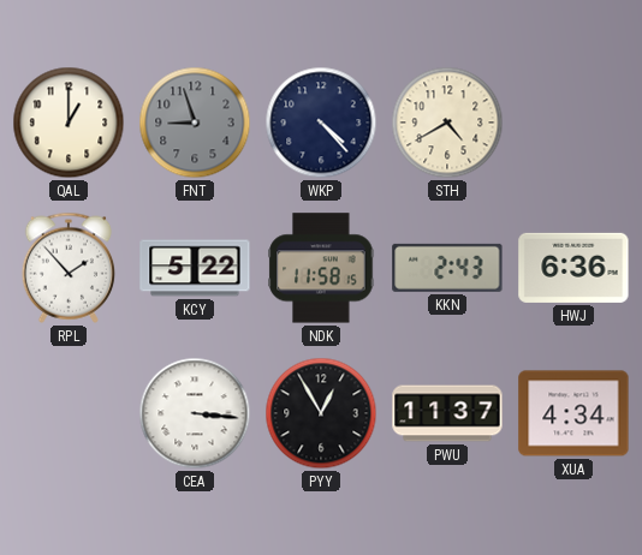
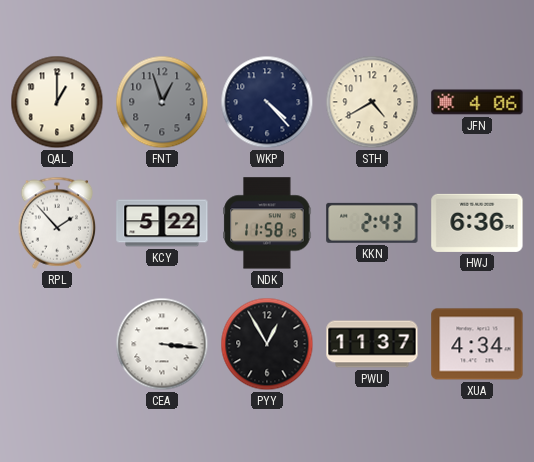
FNT: 8:57 -> 12:57
JFN: none -> 4:06
